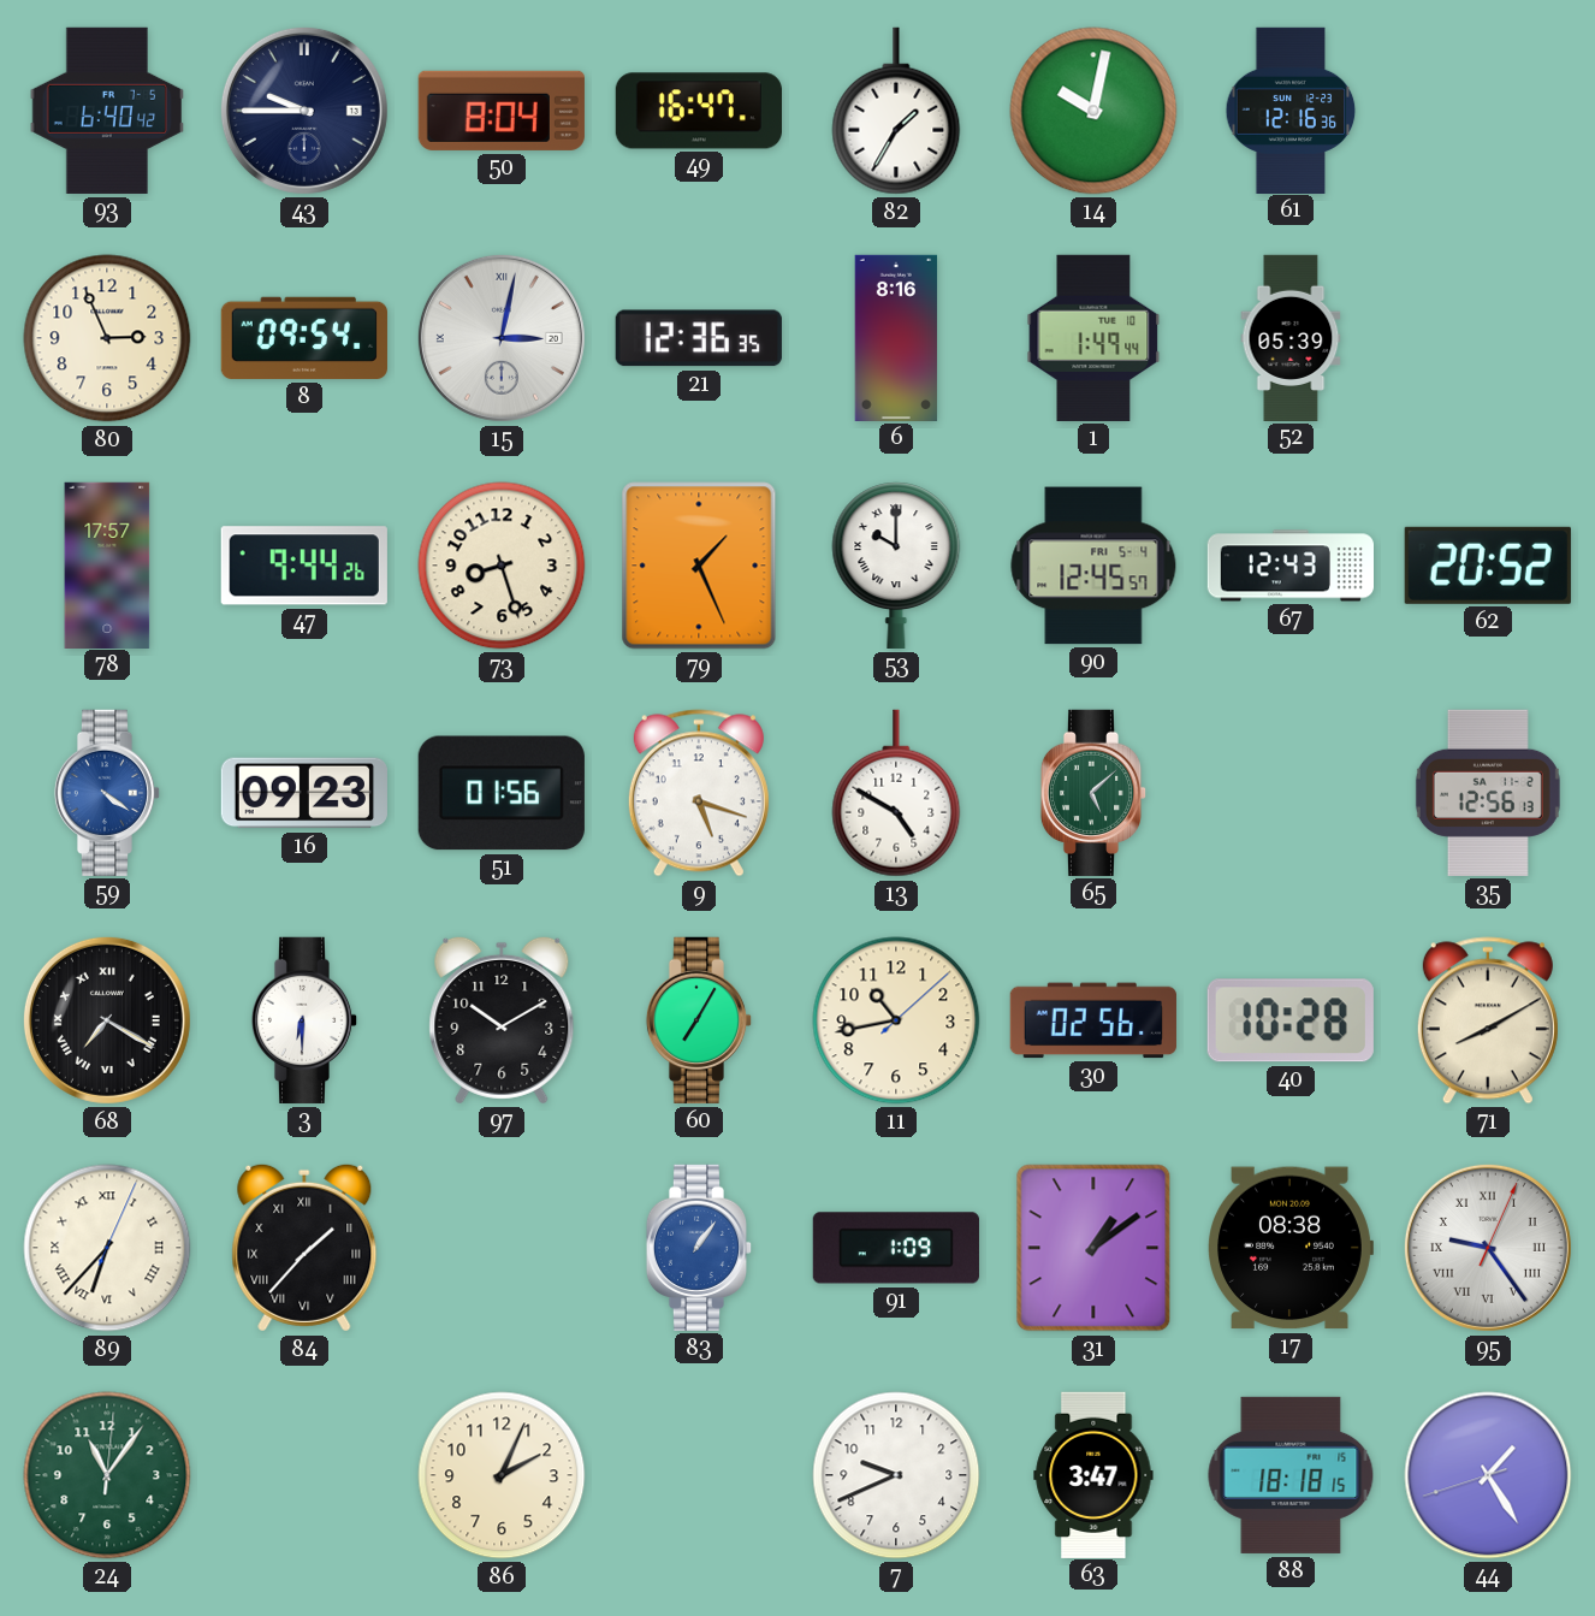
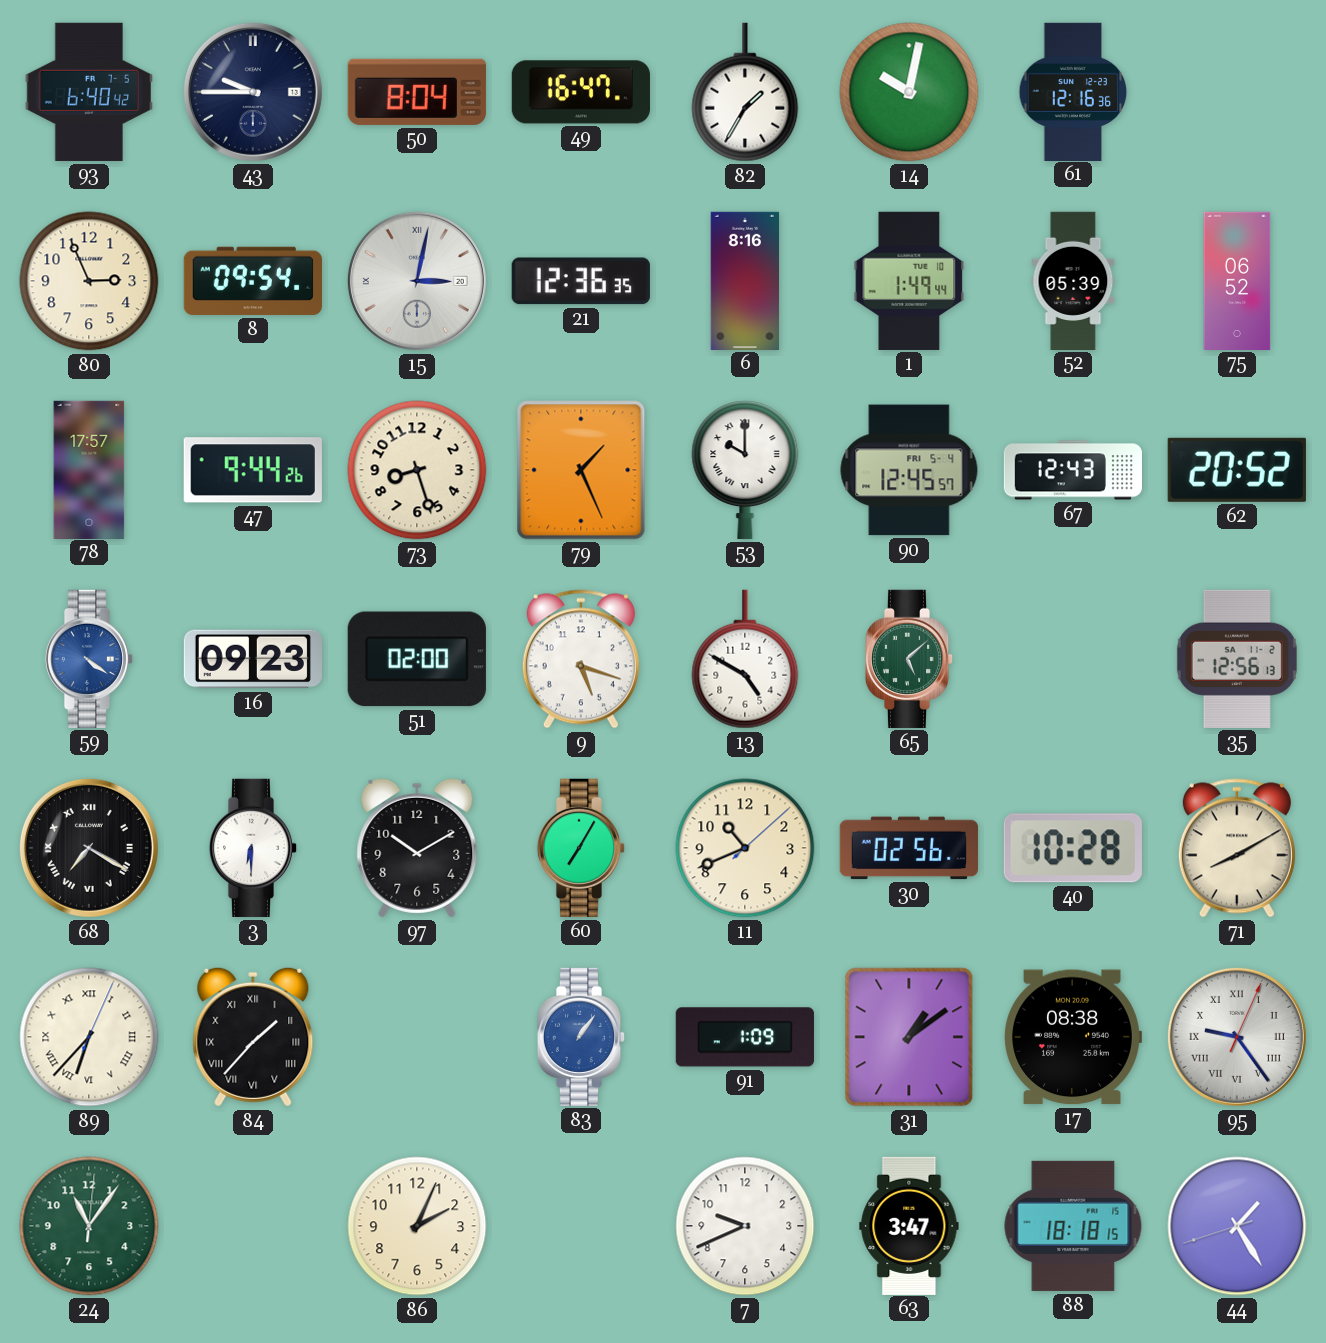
75: none -> 06:52
51: 01:56 -> 02:00
11: 10:43 -> 10:41
